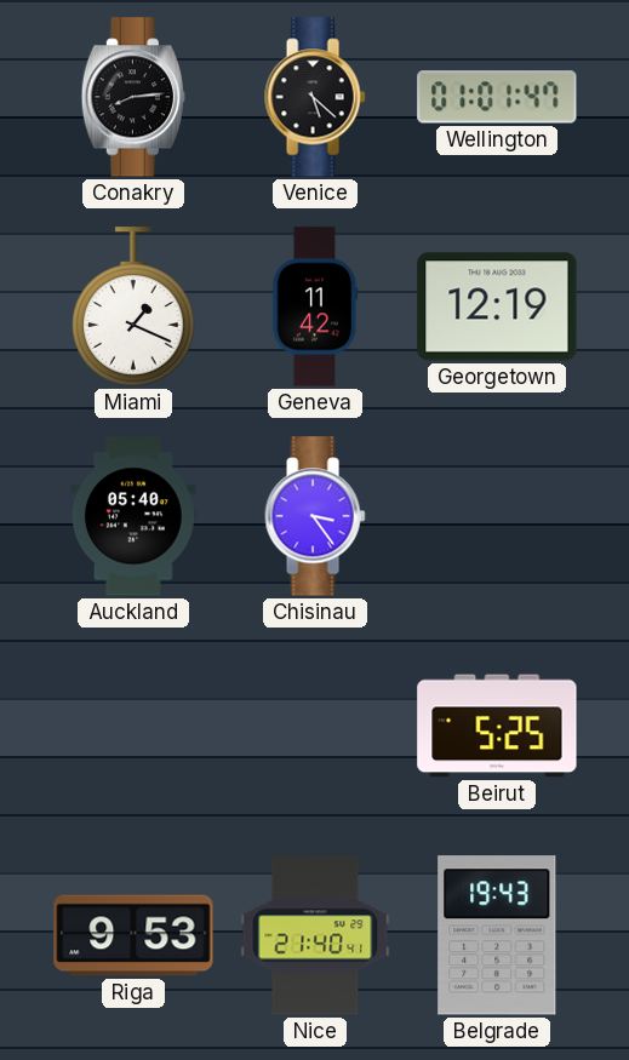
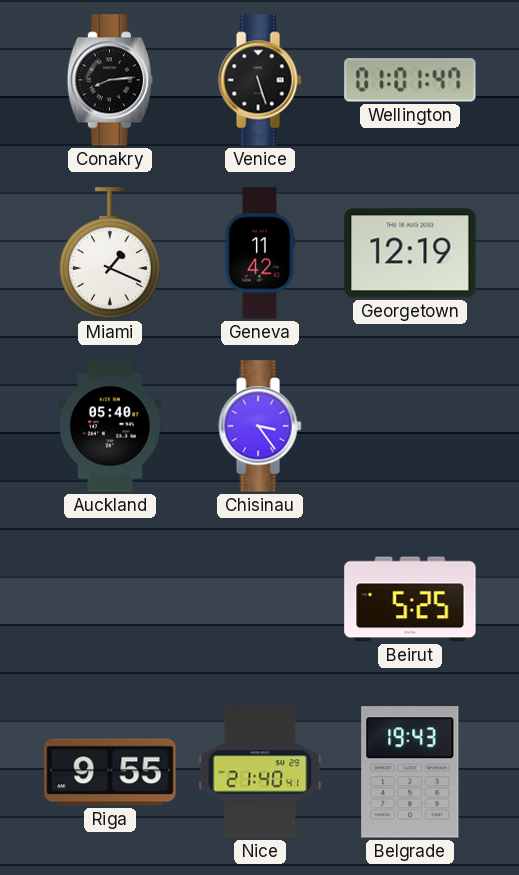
Venice: 5:22 -> 5:27
Riga: 9:53 -> 9:55
